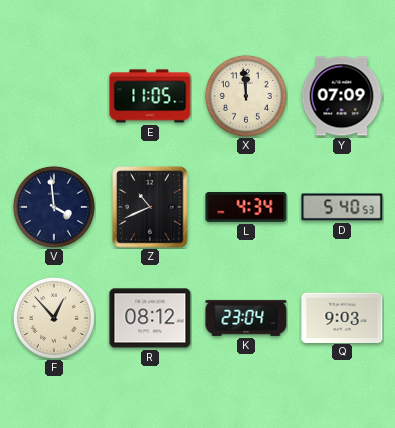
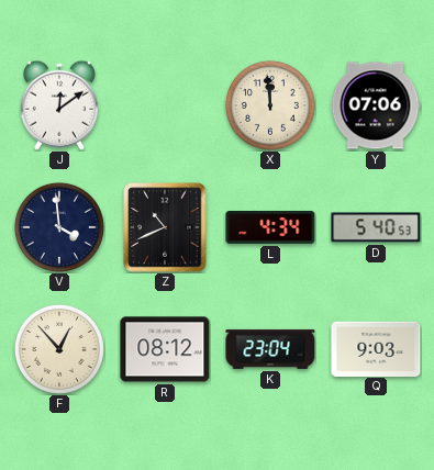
J: none -> 12:09
E: 11:05 -> none
Y: 07:09 -> 07:06
